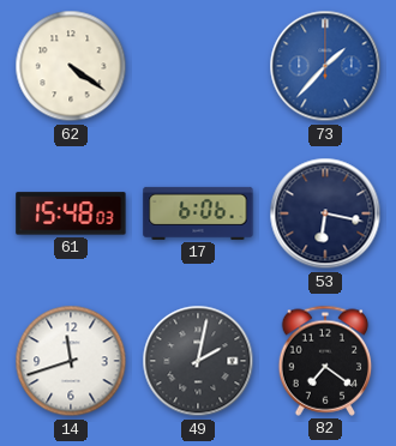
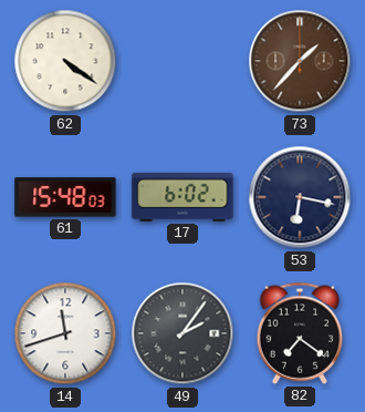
73 dial: blue -> brown
17: 6:06 -> 6:02
49: 2:02 -> 2:06
